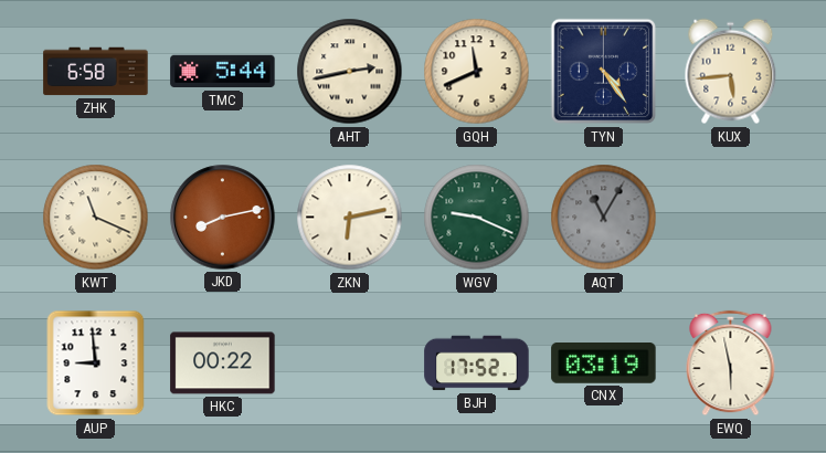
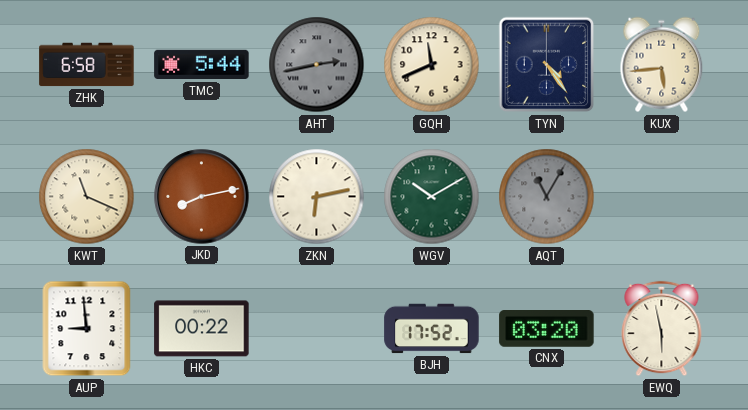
AHT dial: cream -> grey
WGV: 9:19 -> 10:10
CNX: 03:19 -> 03:20
